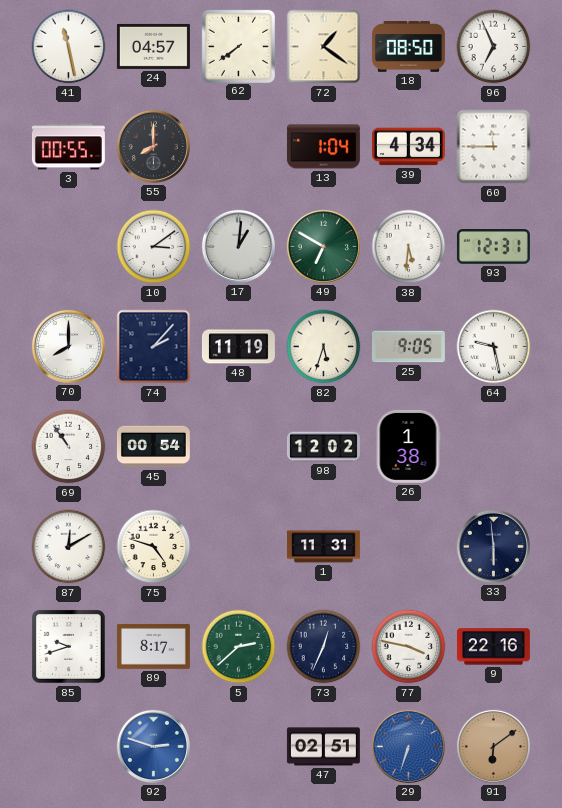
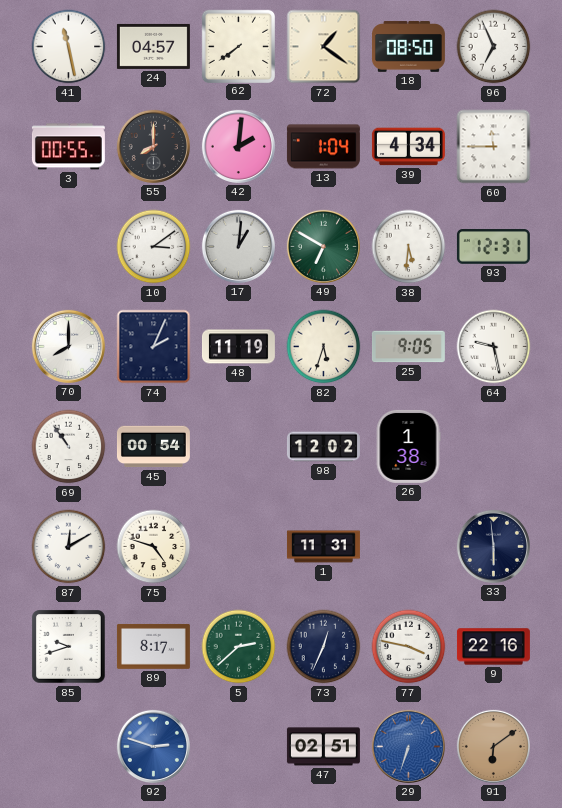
42: none -> 2:01
74: 2:07 -> 2:04
